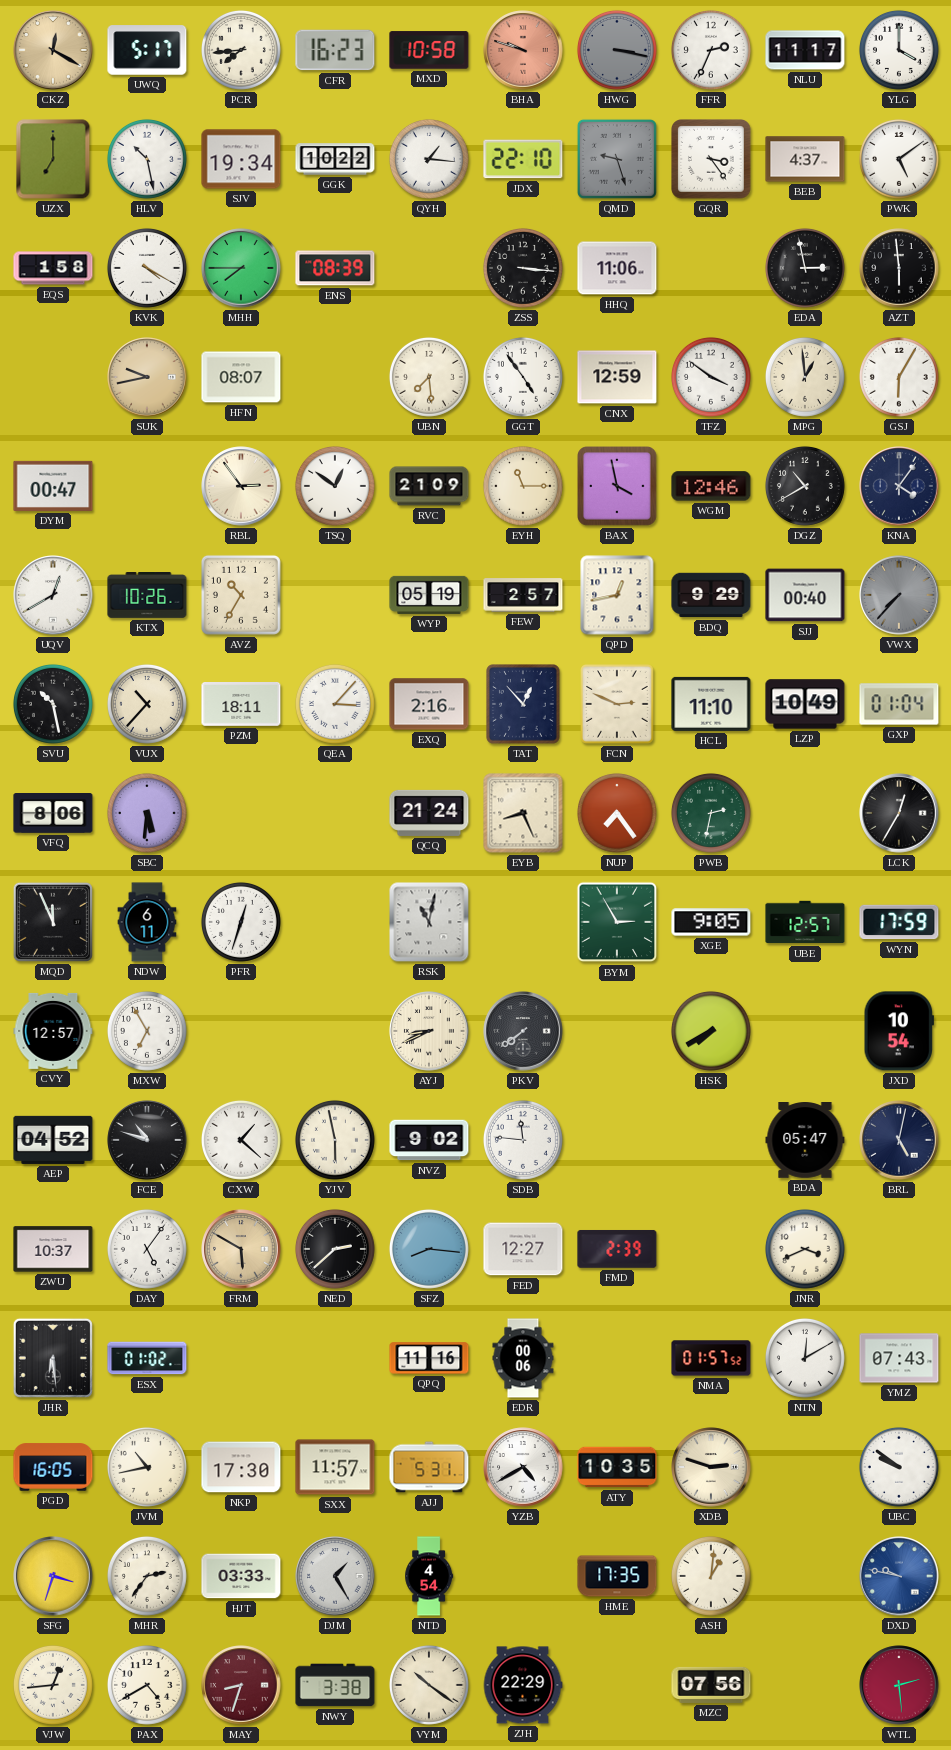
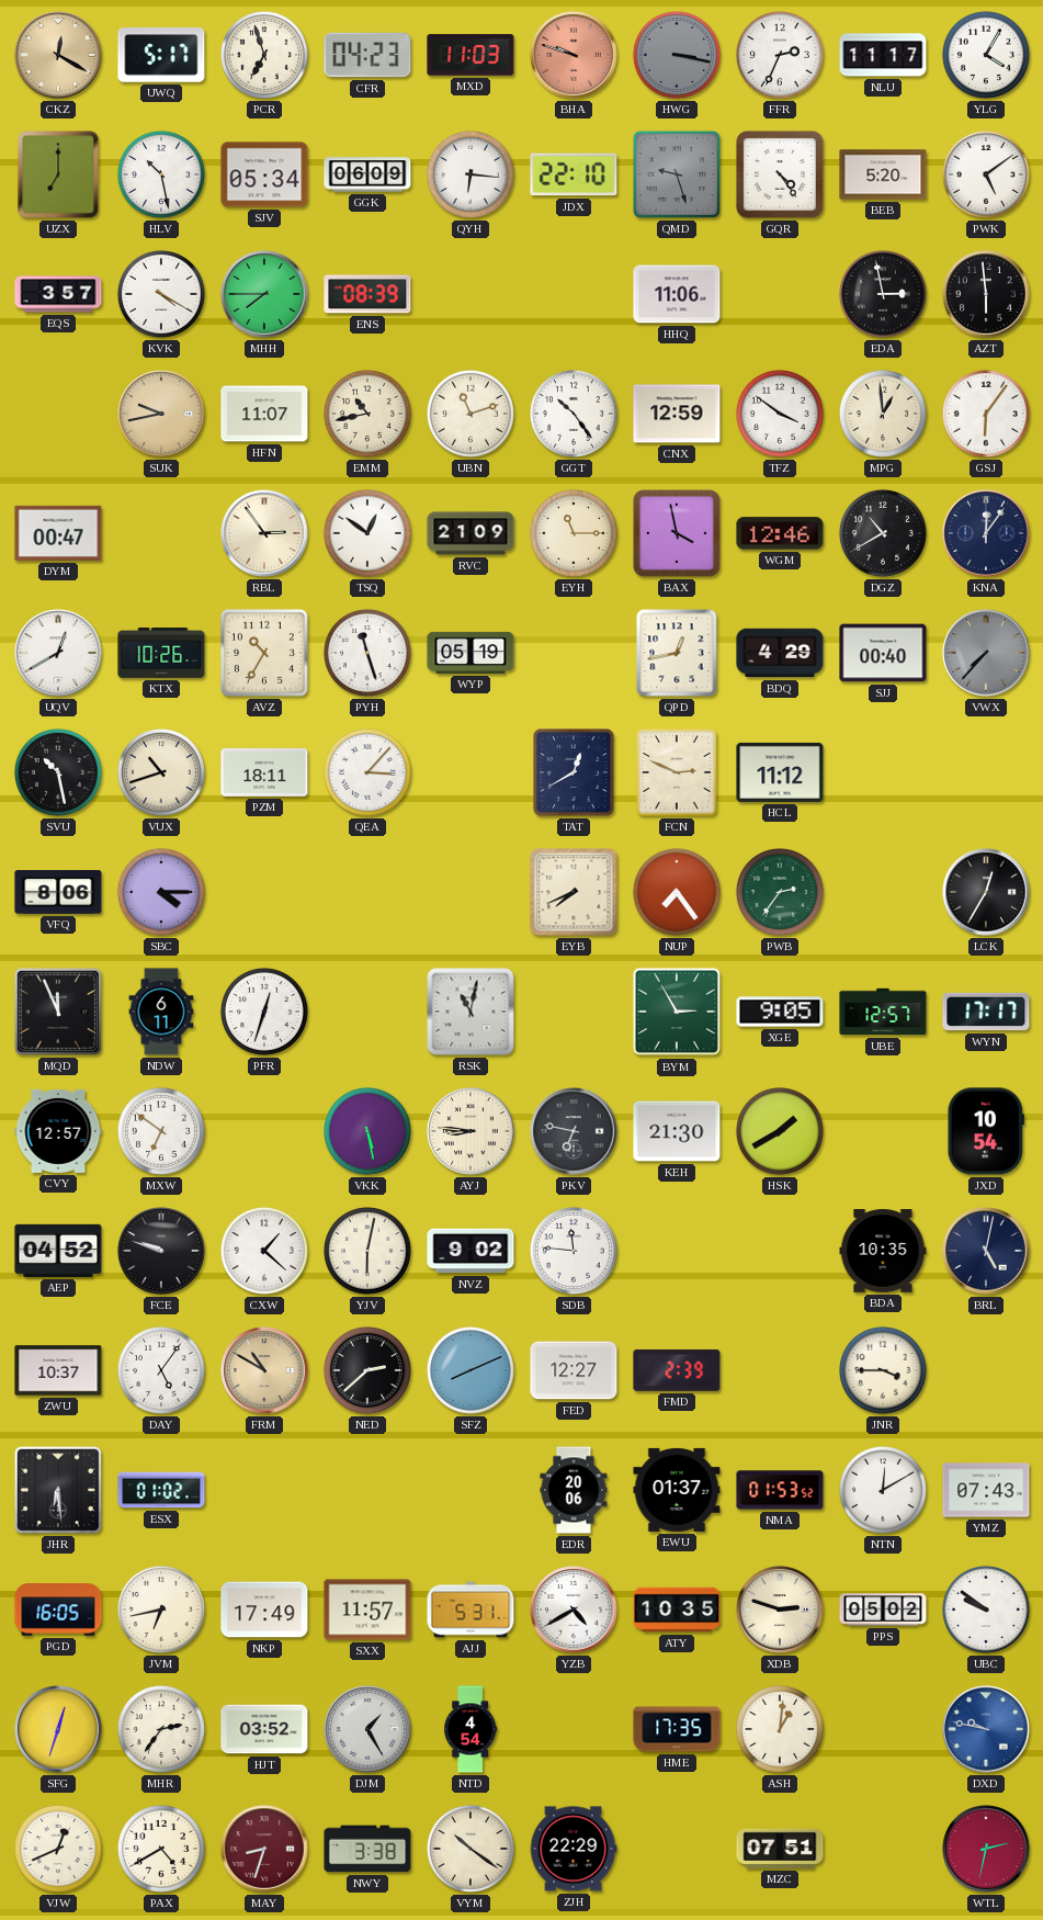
PCR: 7:44 -> 6:57
CFR: 16:23 -> 04:23
MXD: 10:58 -> 11:03
YLG: 4:00 -> 4:05
SJV: 19:34 -> 05:34
GGK: 10:22 -> 06:09
QYH: 1:16 -> 6:16
GQR: 3:24 -> 4:24
BEB: 4:37 -> 5:20
EQS: 1:58 -> 3:57
ZSS: 3:16 -> none
HFN: 08:07 -> 11:07
EMM: none -> 10:43
UBN: 7:29 -> 11:12
GGT: 4:54 -> 10:24
GSJ: 6:05 -> 6:06
KNA: 4:06 -> 12:06
PYH: none -> 11:27
FEW: 2:57 -> none
BDQ: 9:29 -> 4:29
VUX: 10:37 -> 10:42
EXQ: 2:16 -> none
TAT: 12:53 -> 12:40
HCL: 11:10 -> 11:12
LZP: 10:49 -> none
GXP: 01:04 -> none
SBC: 5:31 -> 4:15
QCQ: 21:24 -> none
EYB: 8:26 -> 7:41
PWB: 2:32 -> 2:36
WYN: 17:59 -> 17:17
MXW: 6:55 -> 6:51
VKK: none -> 5:28
AYJ: 8:41 -> 8:46
PKV: 7:39 -> 6:47
KEH: none -> 21:30
HSK: 7:40 -> 1:40
FCE: 10:48 -> 9:48
YJV: 5:58 -> 6:02
BDA: 05:47 -> 10:35
FRM: 5:50 -> 10:50
SFZ: 8:16 -> 8:11
JNR: 3:41 -> 3:45
QPQ: 11:16 -> none
EDR: 00:06 -> 20:06
EWU: none -> 01:37
NMA: 01:57 -> 01:53
JVM: 10:43 -> 6:43
NKP: 17:30 -> 17:49
PPS: none -> 05:02
SFG: 3:33 -> 12:33
HJT: 03:33 -> 03:52
VJW: 12:44 -> 12:41
MZC: 07:56 -> 07:51
WTL: 2:29 -> 2:32
